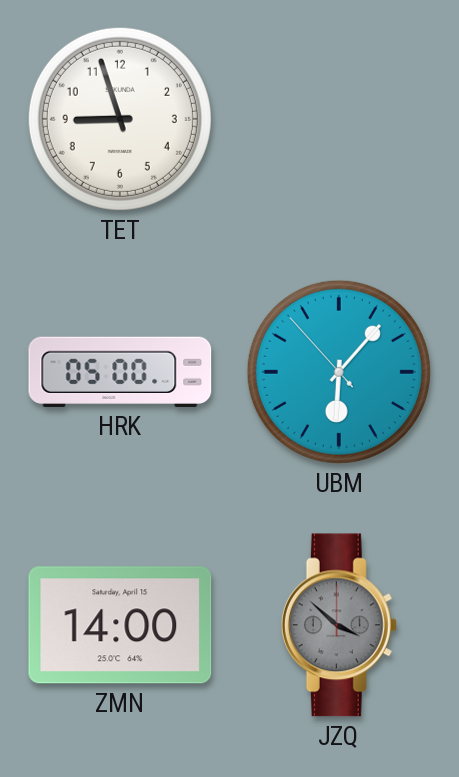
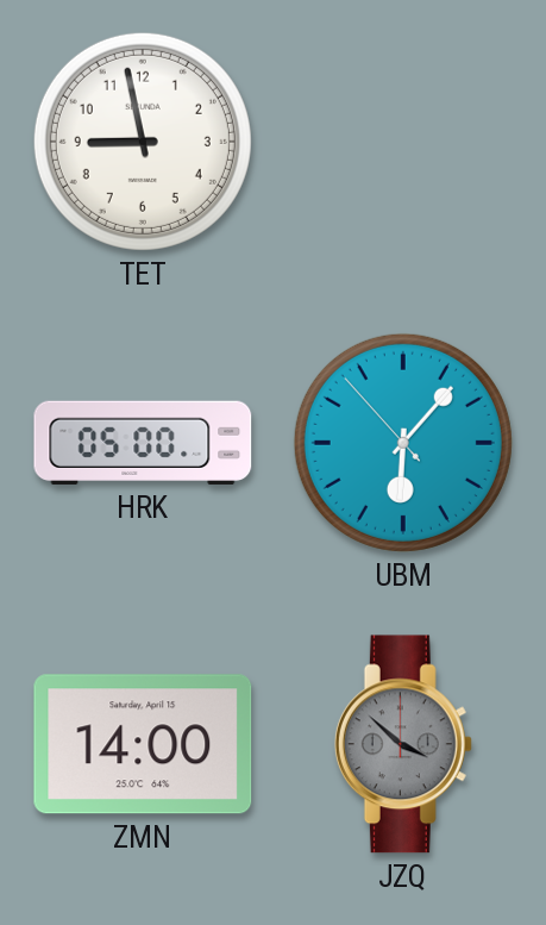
TET: 8:57 -> 8:58
